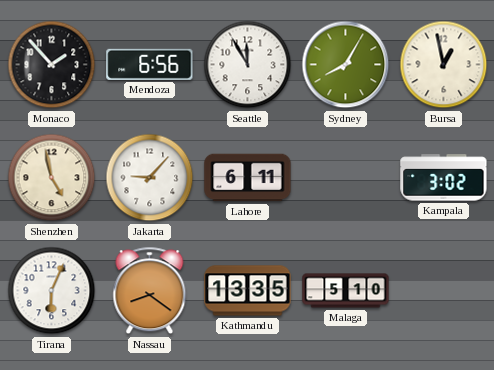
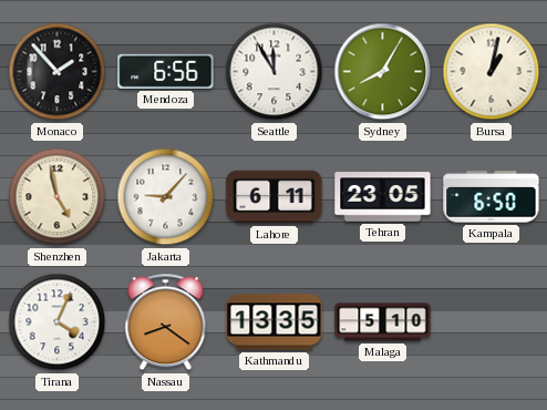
Bursa: 12:58 -> 1:02
Tehran: none -> 23:05
Kampala: 3:02 -> 6:50
Tirana: 6:04 -> 4:04
